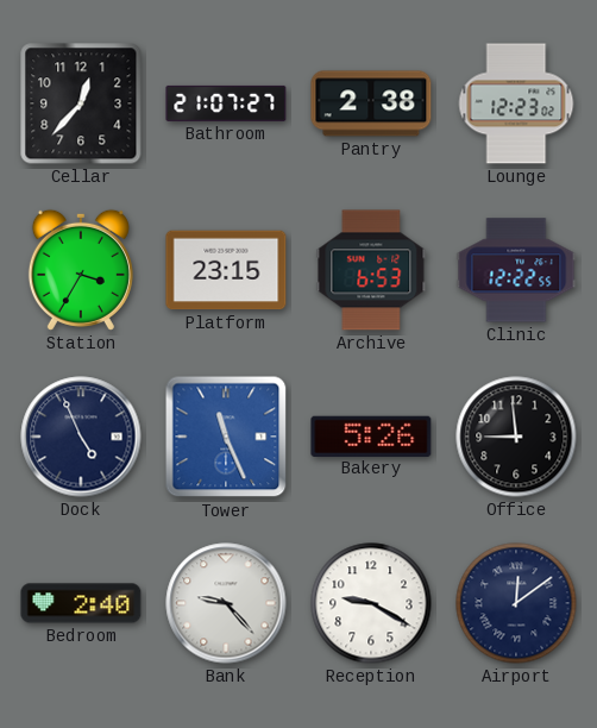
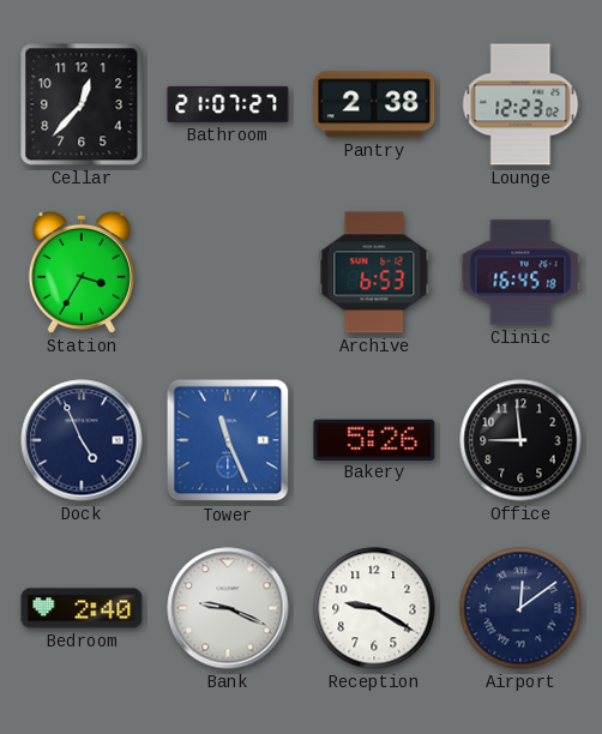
Platform: 23:15 -> none
Clinic: 12:22 -> 16:45
Bank: 9:23 -> 9:19
